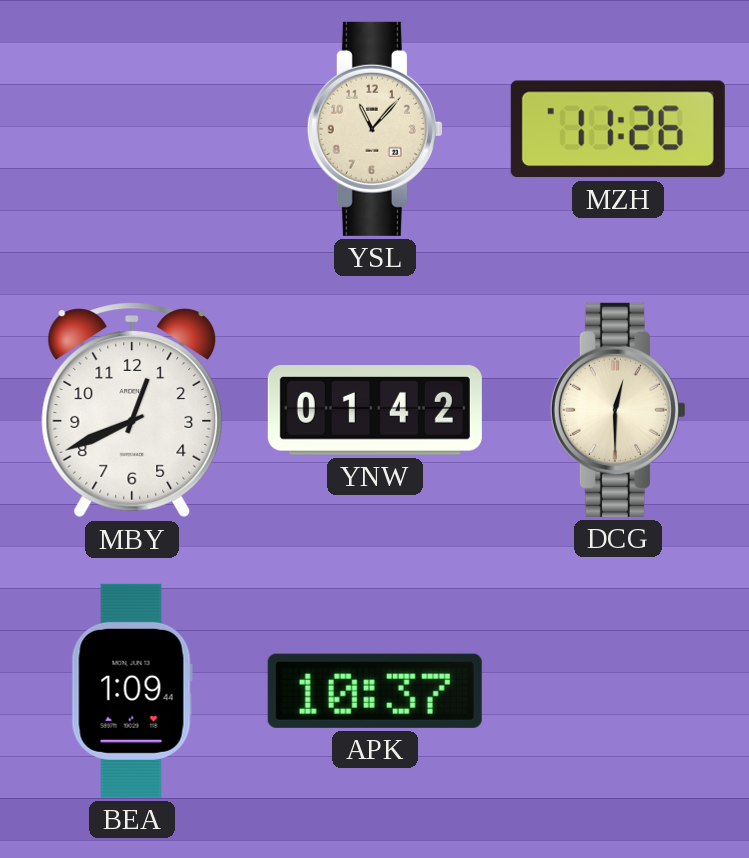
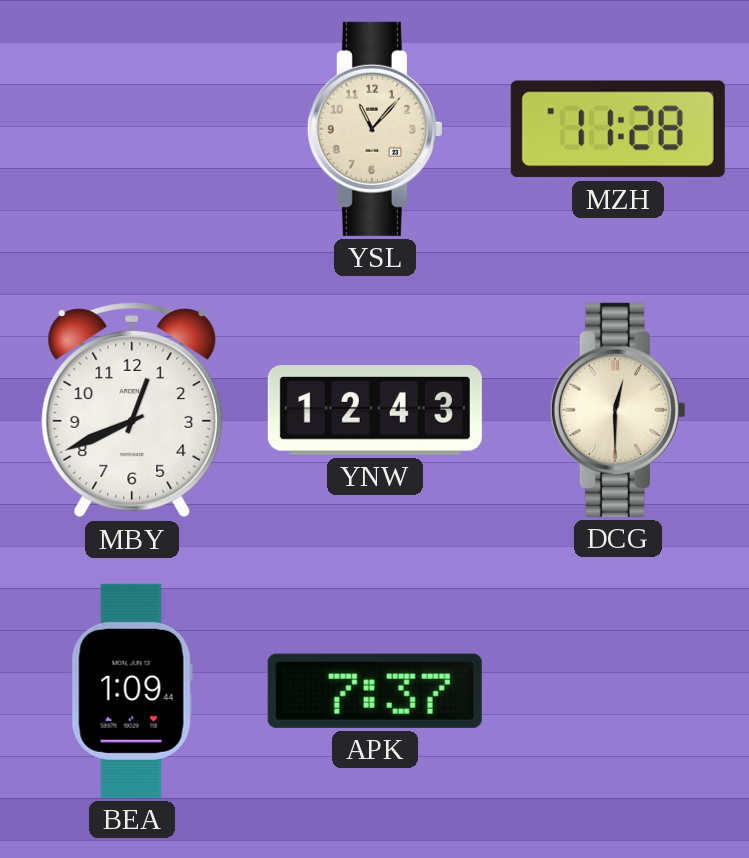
MZH: 11:26 -> 11:28
YNW: 01:42 -> 12:43
APK: 10:37 -> 7:37
